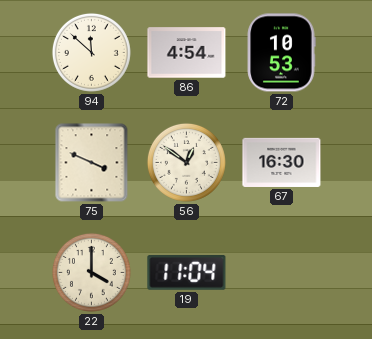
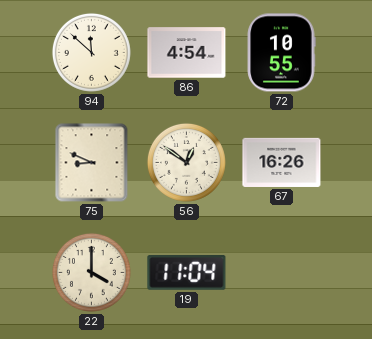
72: 10:53 -> 10:55
75: 3:49 -> 8:49
67: 16:30 -> 16:26
